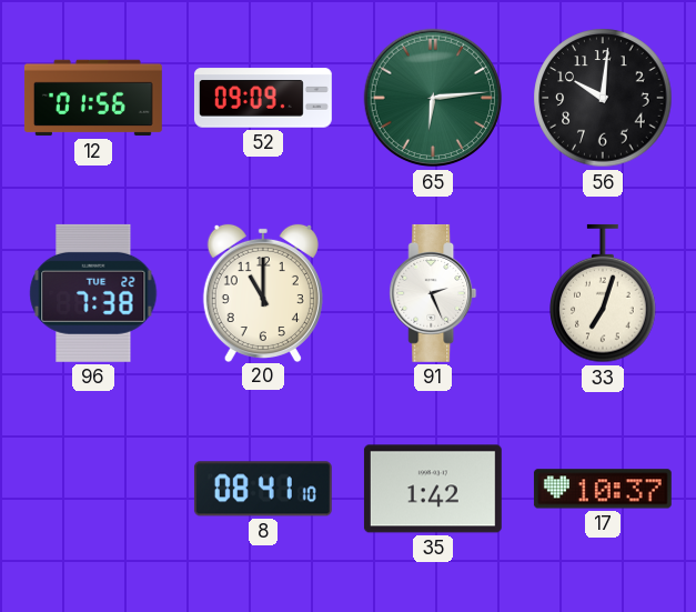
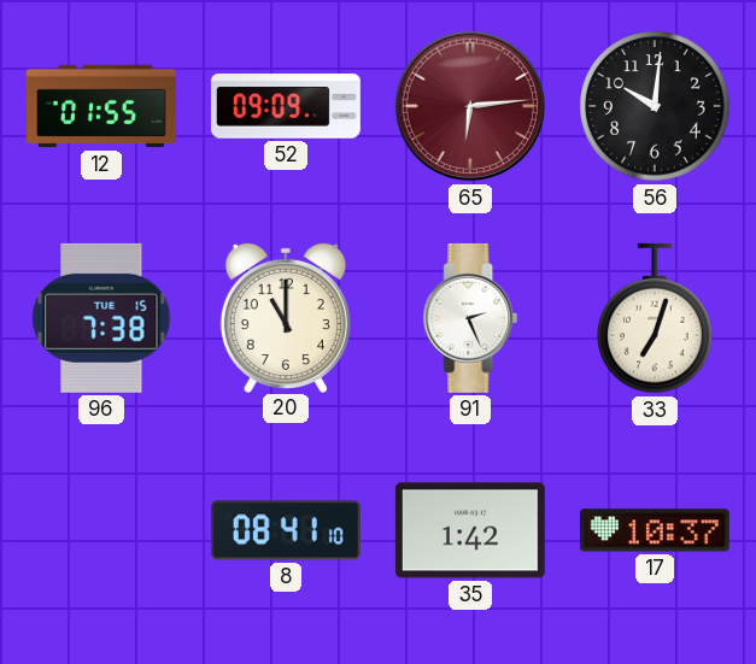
12: 01:56 -> 01:55
65 dial: green -> burgundy
96 date: TUE 22 -> TUE 15
